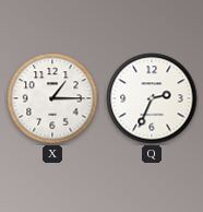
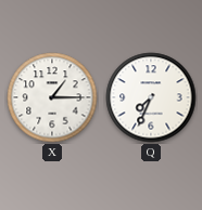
Q: 2:34 -> 7:34
